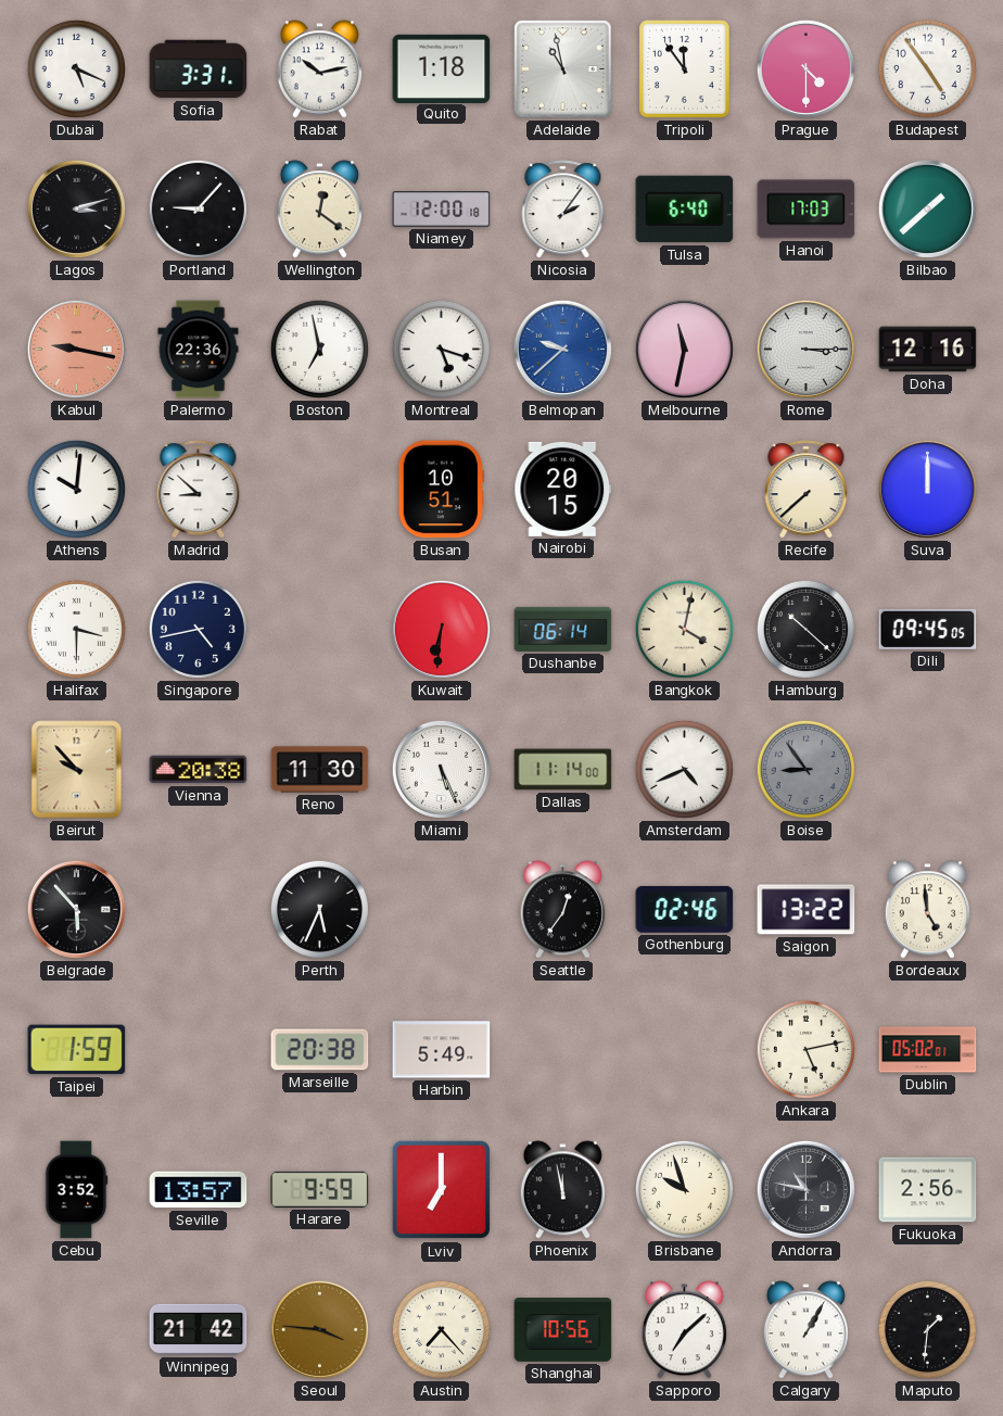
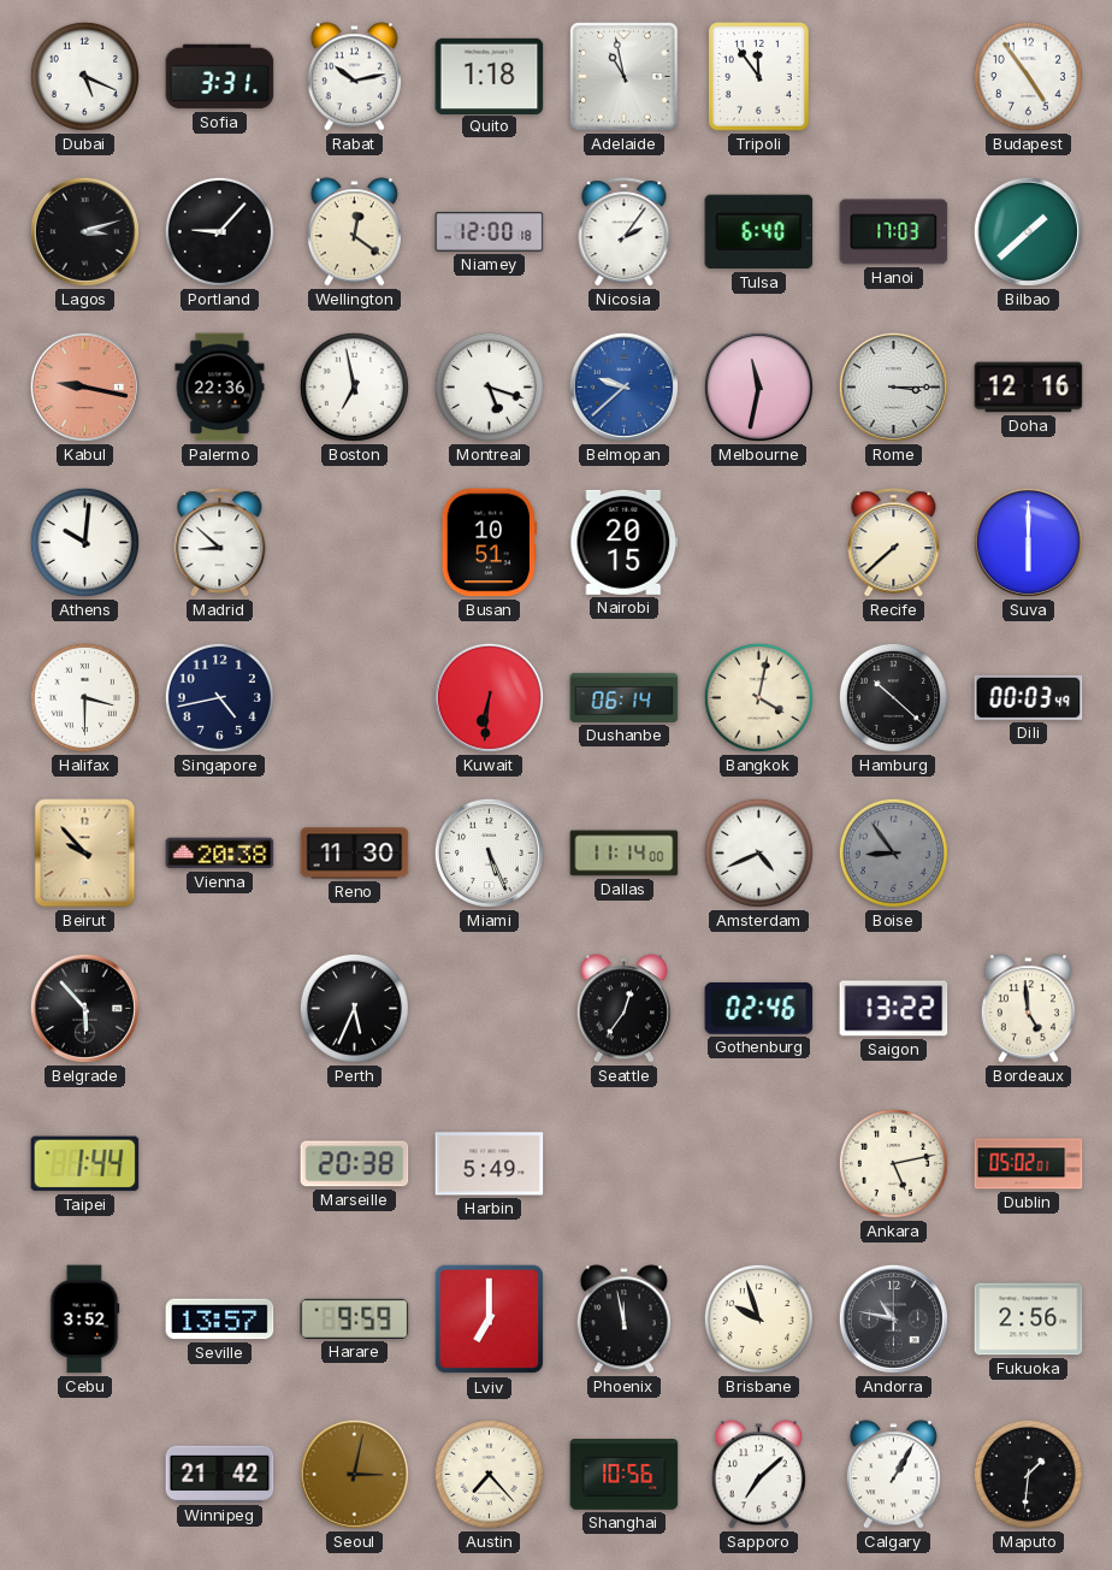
Prague: 4:30 -> none
Suva: 12:00 -> 6:00
Dili: 09:45 -> 00:03
Taipei: 1:59 -> 1:44
Seoul: 3:46 -> 3:02
